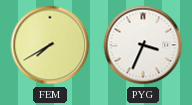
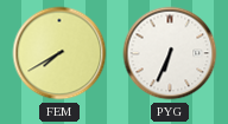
PYG: 3:34 -> 6:34
